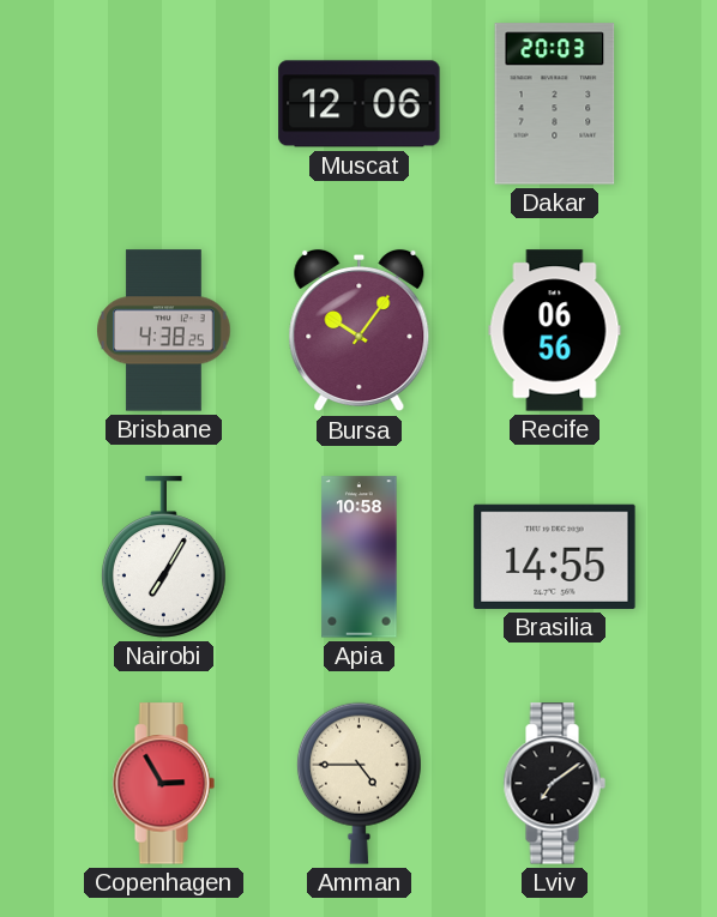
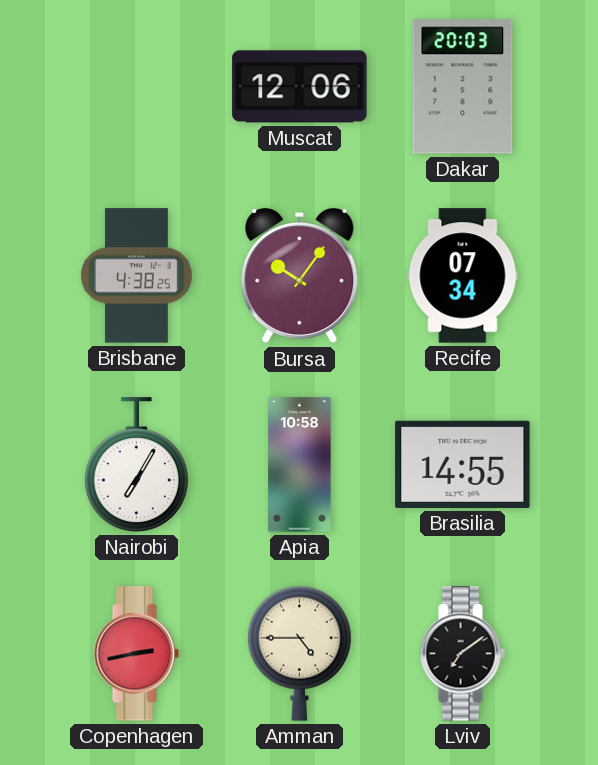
Recife: 06:56 -> 07:34
Copenhagen: 2:55 -> 2:43
